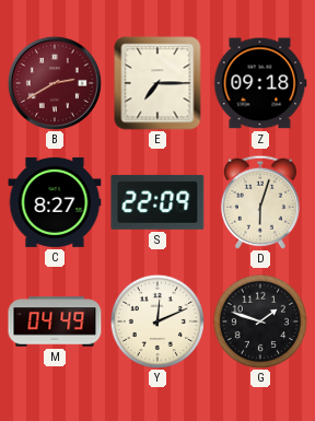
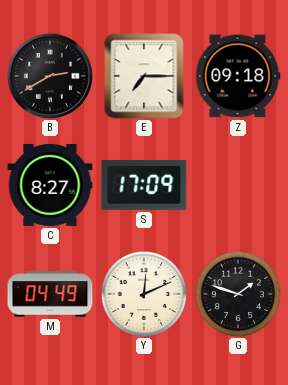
B dial: burgundy -> black
S: 22:09 -> 17:09
D: 6:03 -> none
